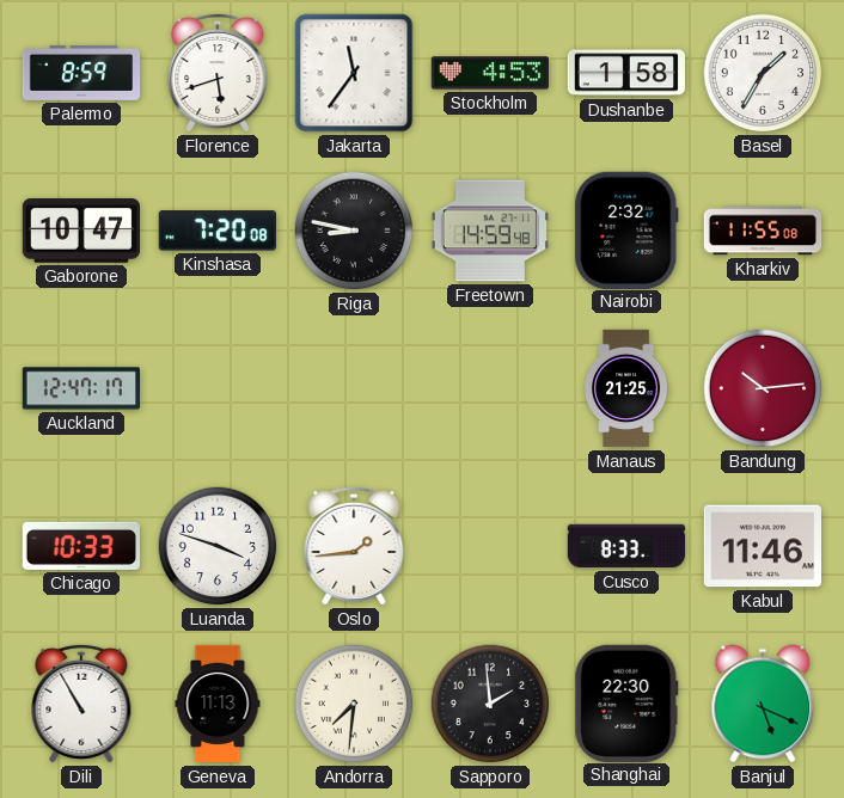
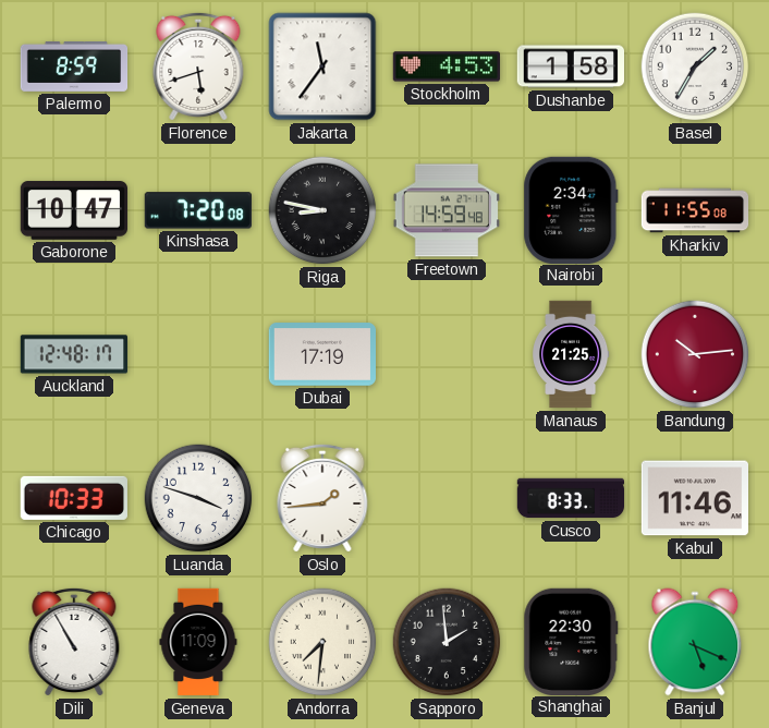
Nairobi: 2:32 -> 2:34
Auckland: 12:47 -> 12:48
Dubai: none -> 17:19
Geneva: 11:13 -> 11:09
